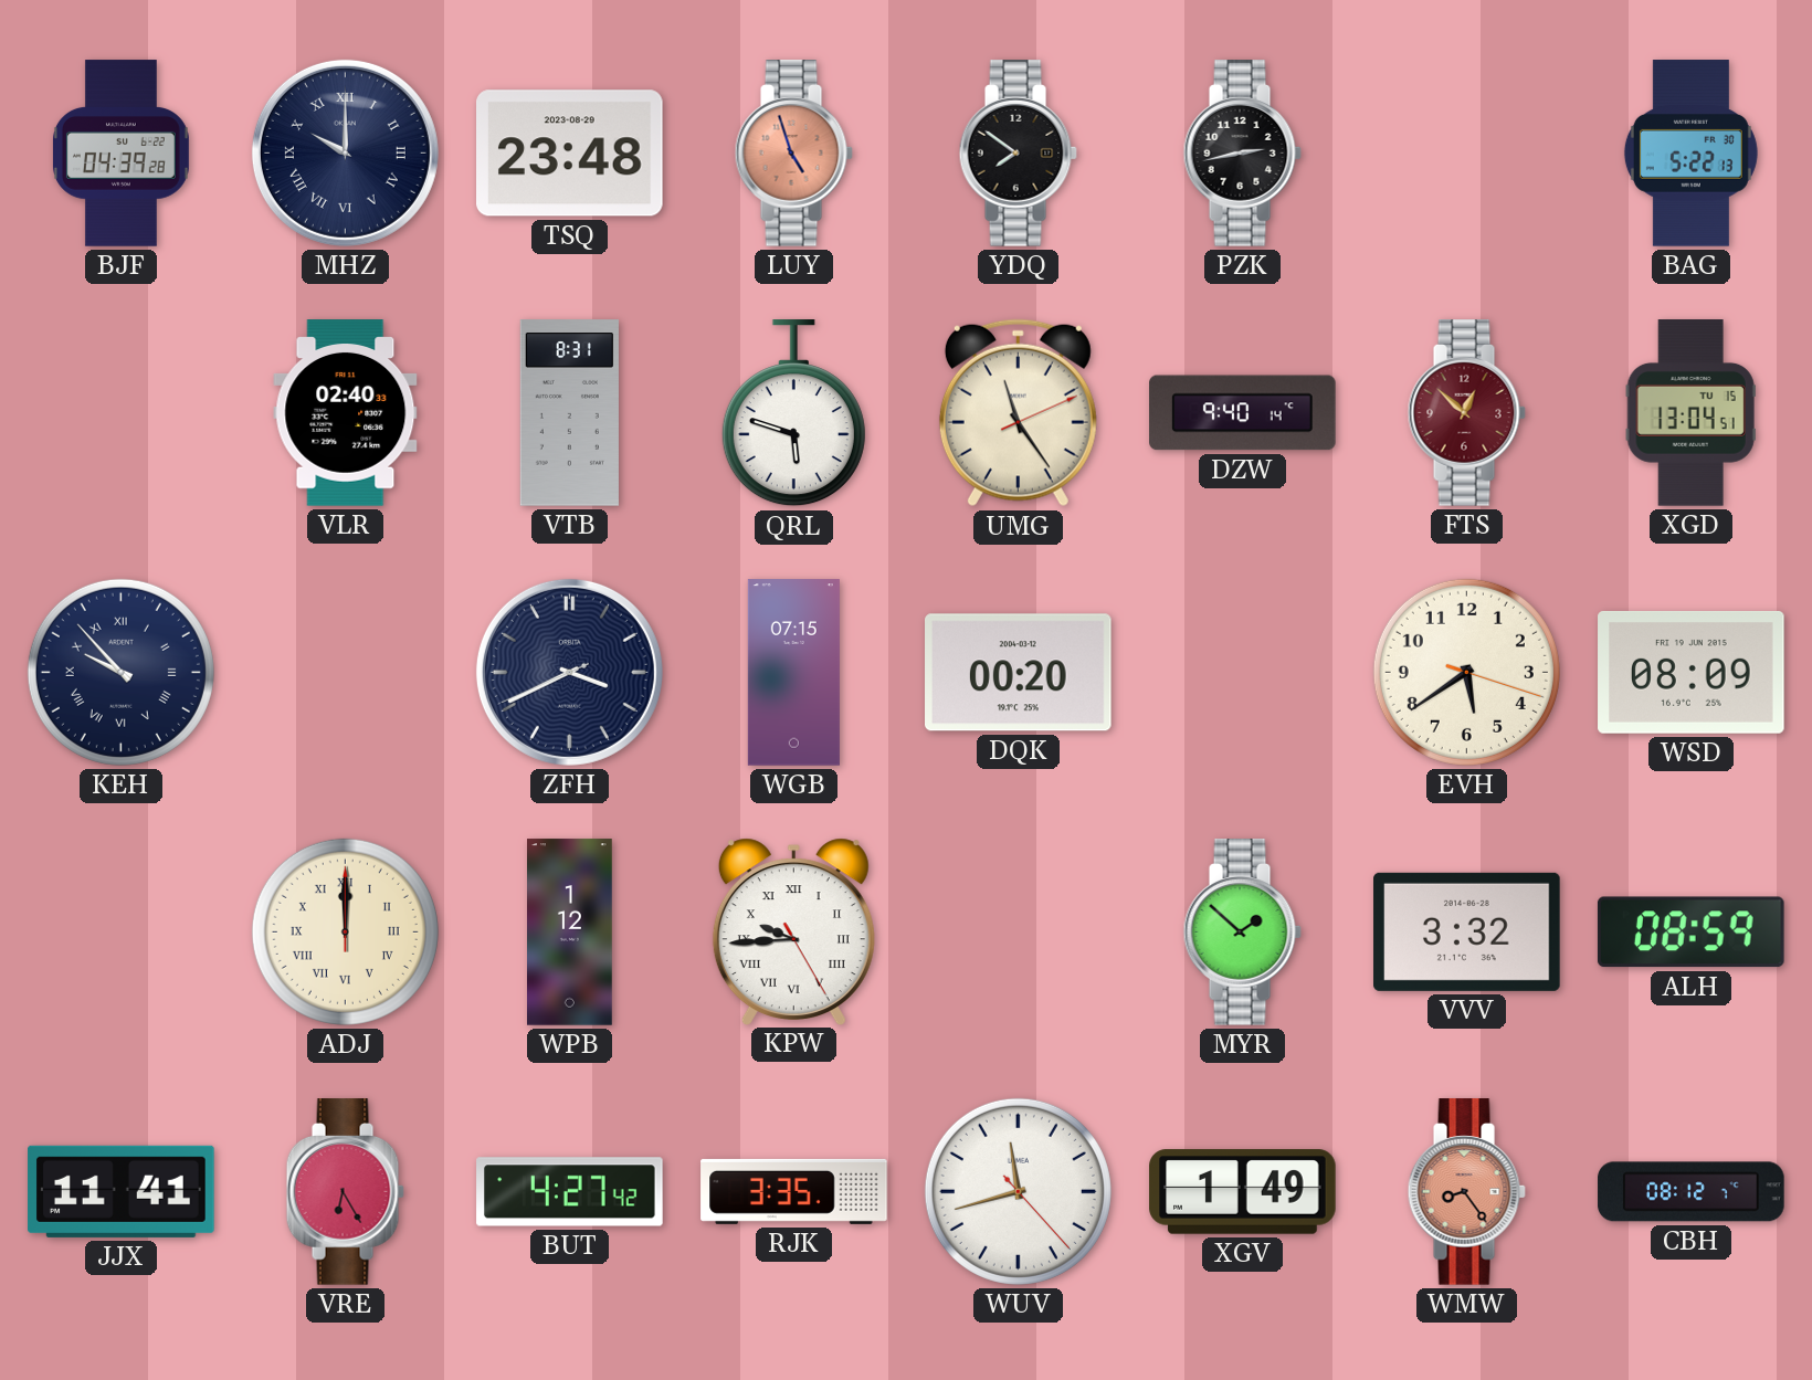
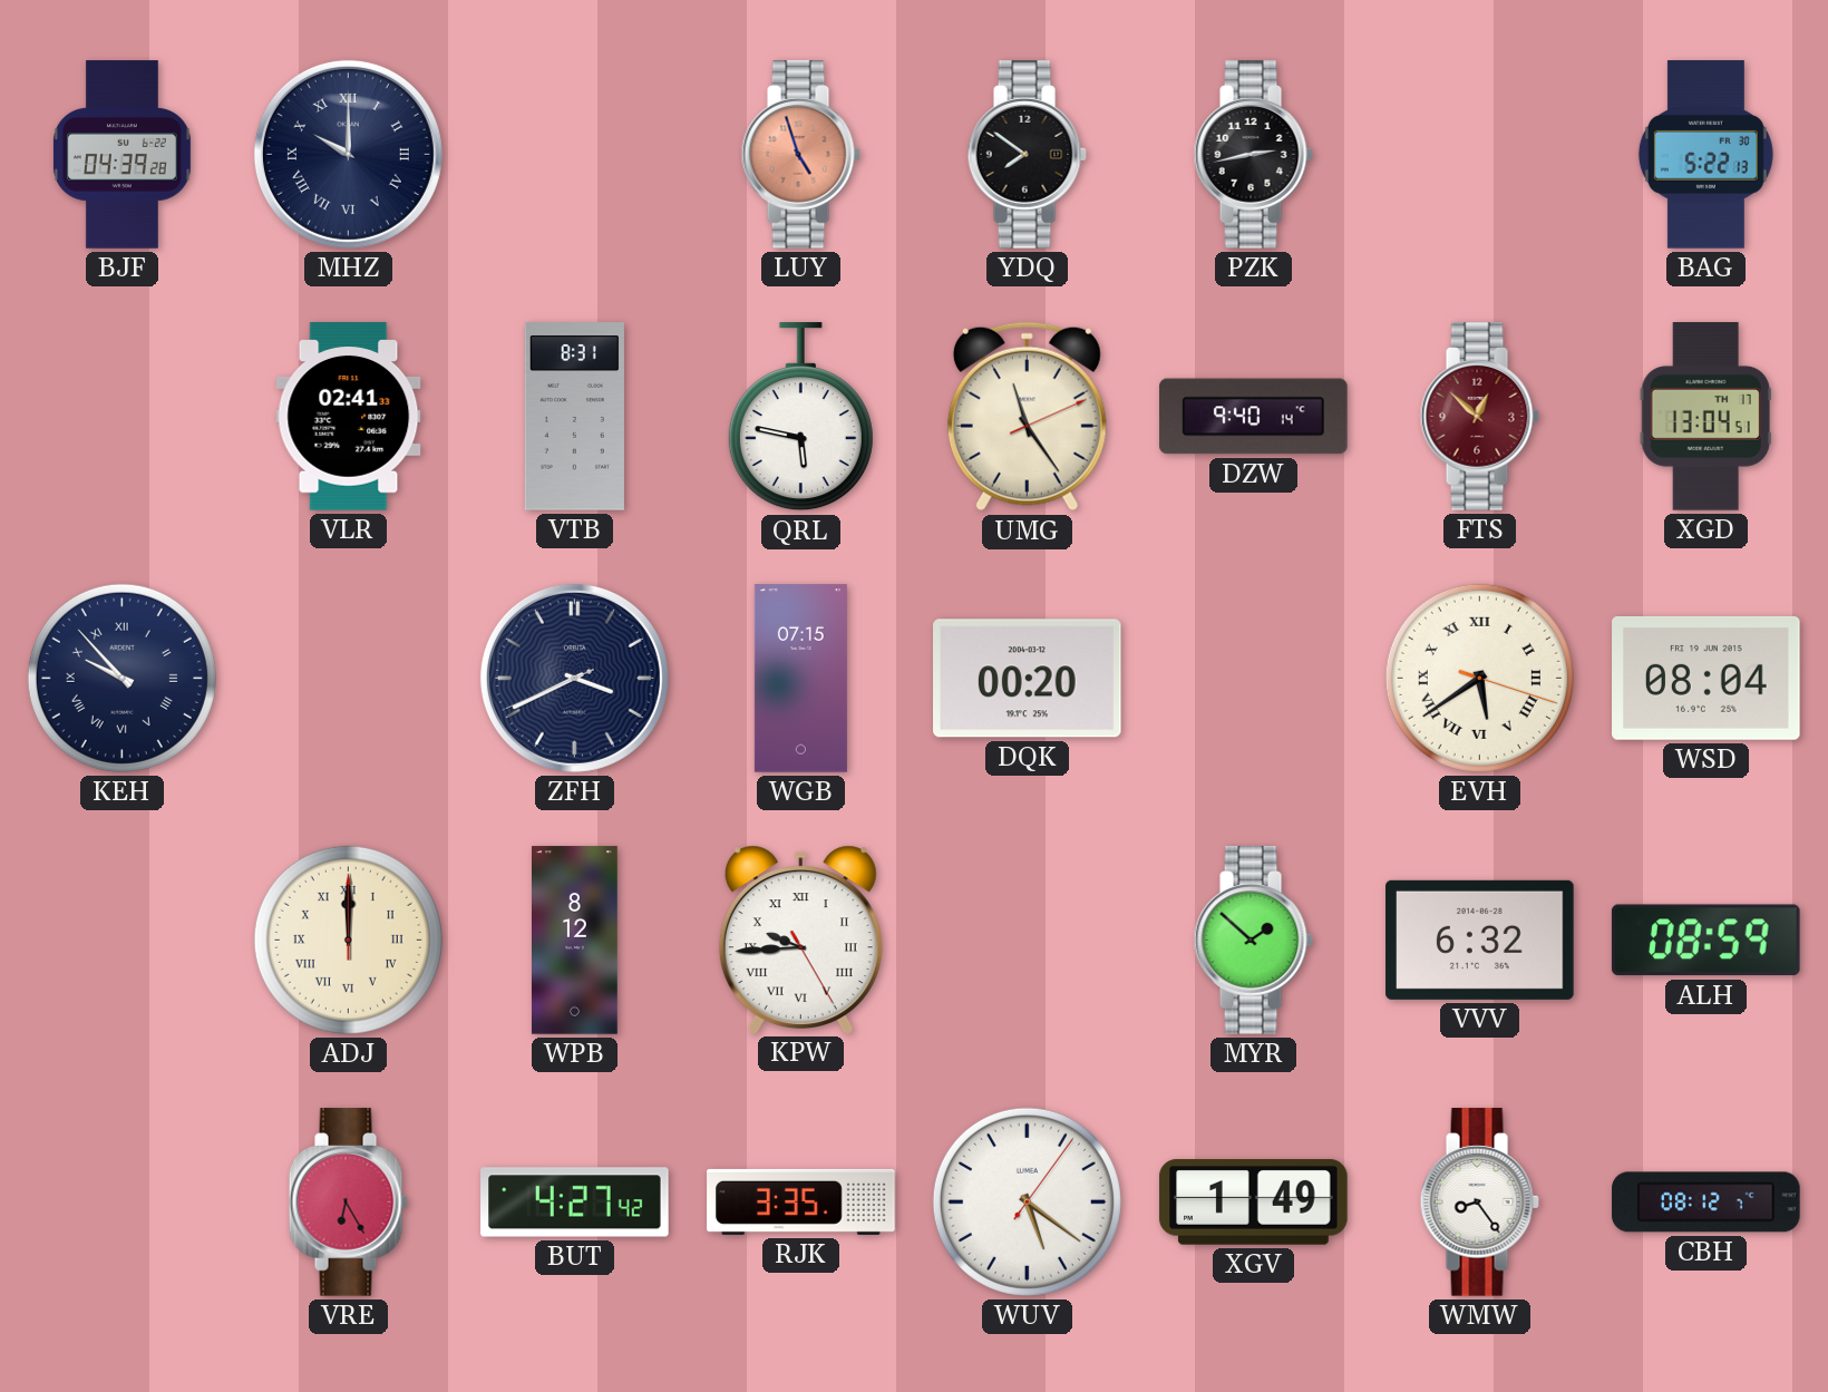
TSQ: 23:48 -> none
VLR: 02:40 -> 02:41
QRL: 5:48 -> 5:47
XGD date: TU 15 -> TH 17
EVH numerals: Arabic -> Roman
WSD: 08:09 -> 08:04
WPB: 1:12 -> 8:12
VVV: 3:32 -> 6:32
JJX: 11:41 -> none
WUV: 11:42 -> 5:21
WMW dial: salmon -> white
